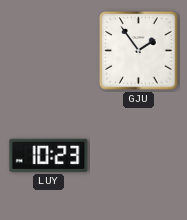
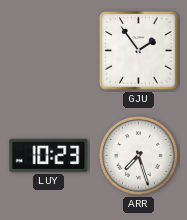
ARR: none -> 7:27
